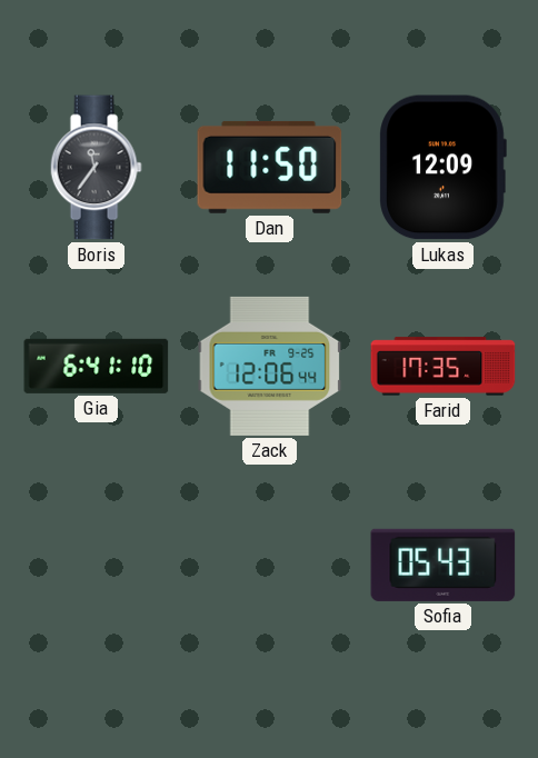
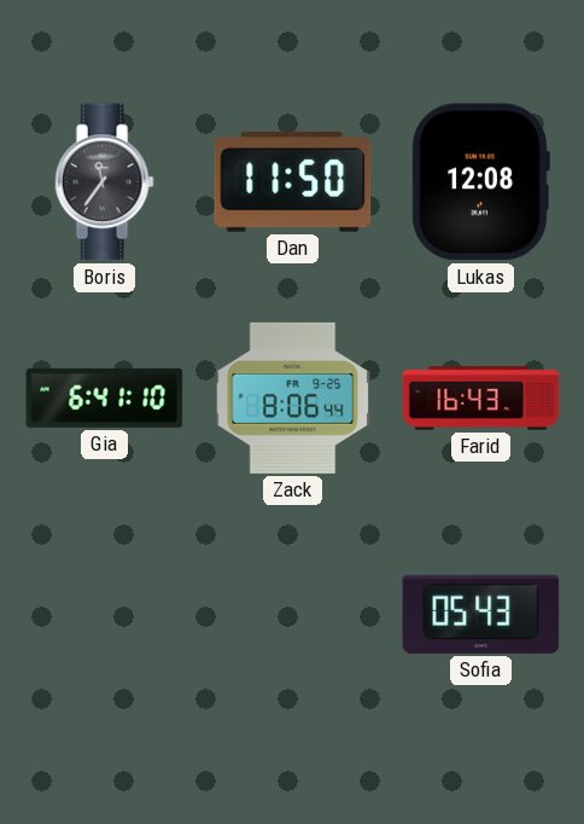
Lukas: 12:09 -> 12:08
Zack: 12:06 -> 8:06
Farid: 17:35 -> 16:43
